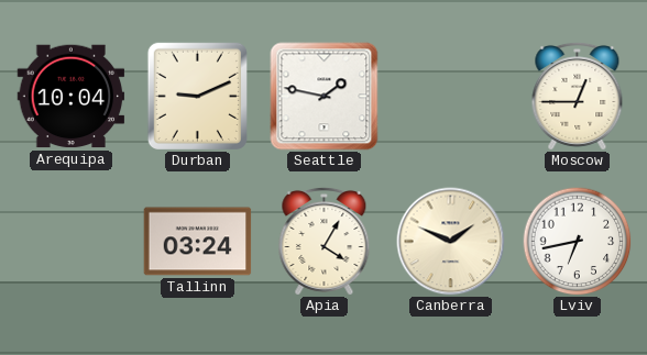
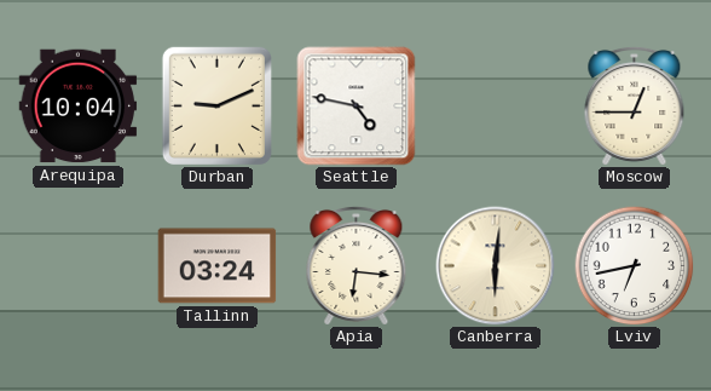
Seattle: 1:47 -> 4:47
Apia: 4:05 -> 6:16
Canberra: 1:49 -> 6:01
